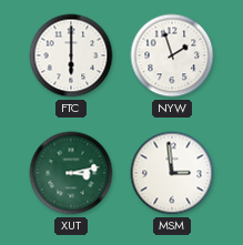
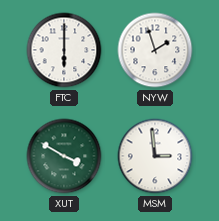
XUT: 3:13 -> 3:50
